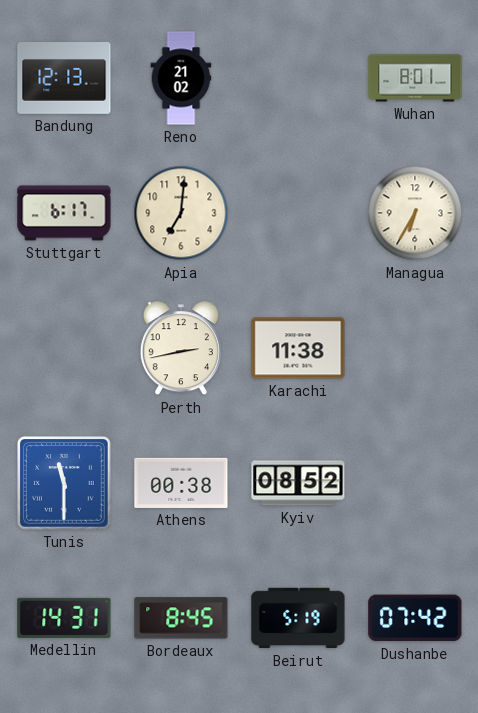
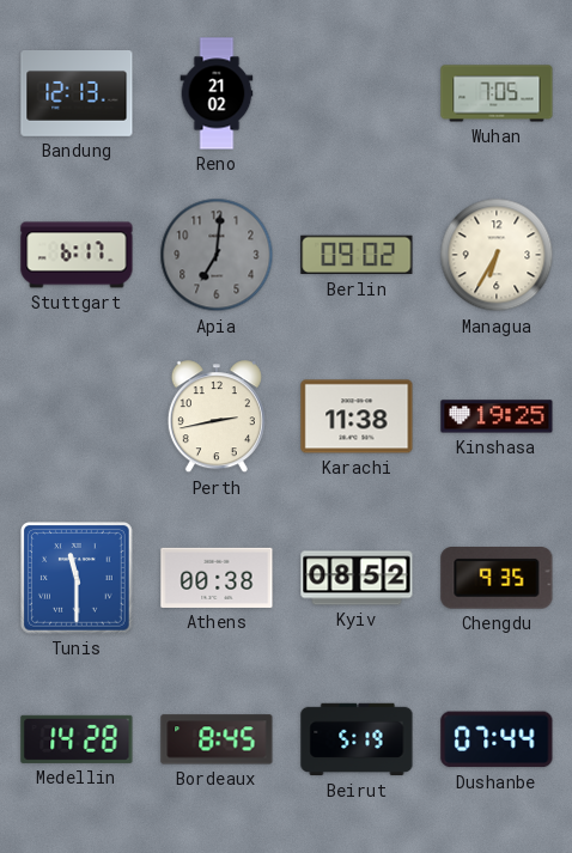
Wuhan: 8:01 -> 7:05
Apia dial: cream -> grey
Berlin: none -> 09:02
Kinshasa: none -> 19:25
Chengdu: none -> 9:35
Medellin: 14:31 -> 14:28
Dushanbe: 07:42 -> 07:44
